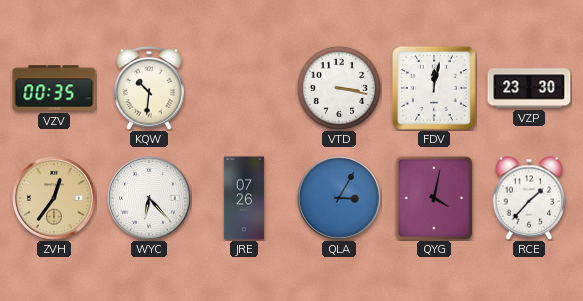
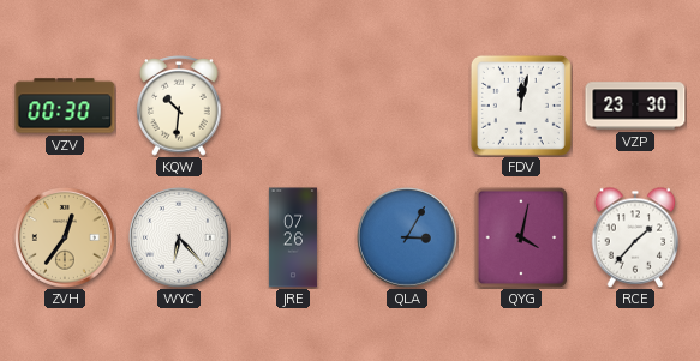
VZV: 00:35 -> 00:30
VTD: 3:17 -> none
